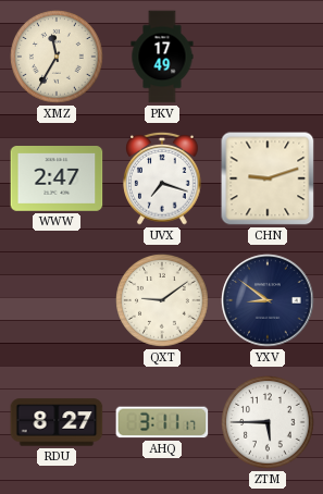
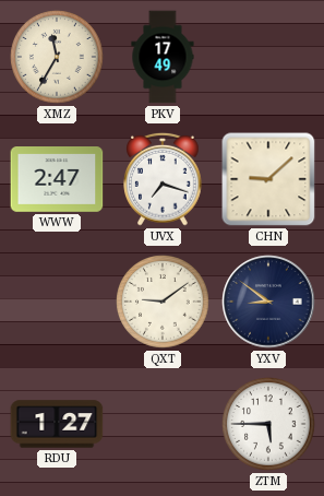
CHN: 9:12 -> 9:08
RDU: 8:27 -> 1:27
AHQ: 3:11 -> none
